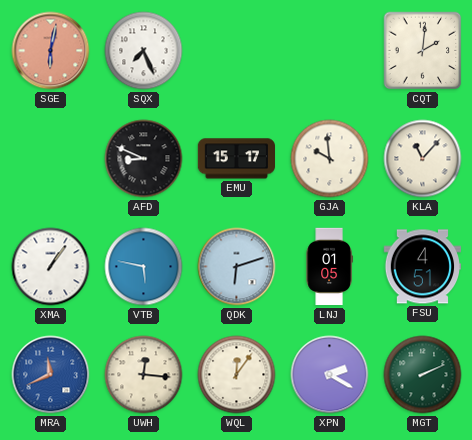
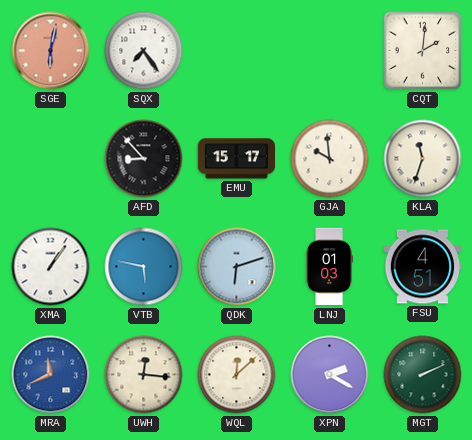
SQX: 7:26 -> 7:24
AFD: 8:49 -> 8:53
KLA: 11:07 -> 11:33
LNJ: 01:05 -> 01:03
WQL: 12:06 -> 12:08
